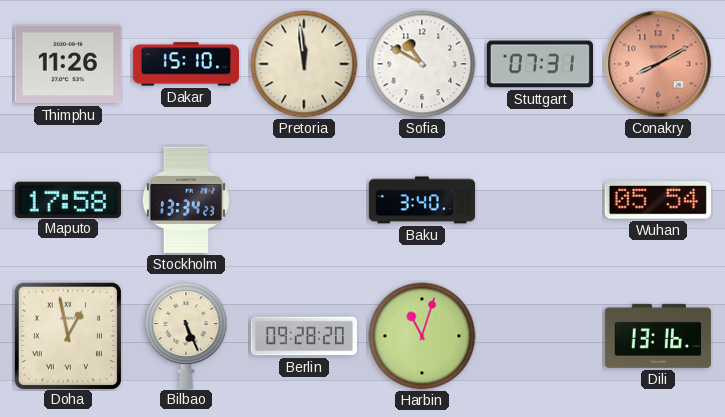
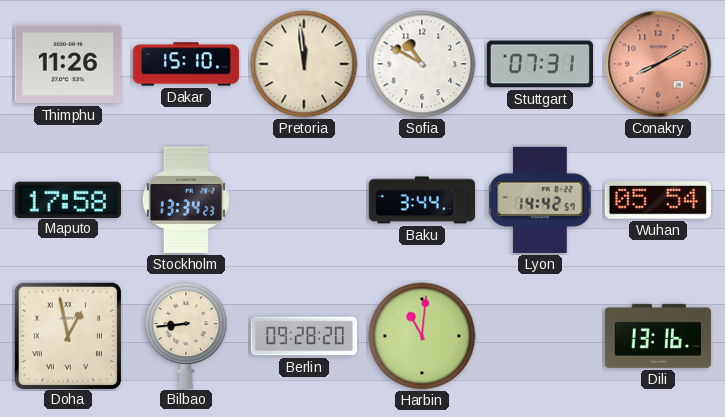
Baku: 3:40 -> 3:44
Lyon: none -> 14:42
Bilbao: 5:26 -> 8:44
Harbin: 11:03 -> 11:01
